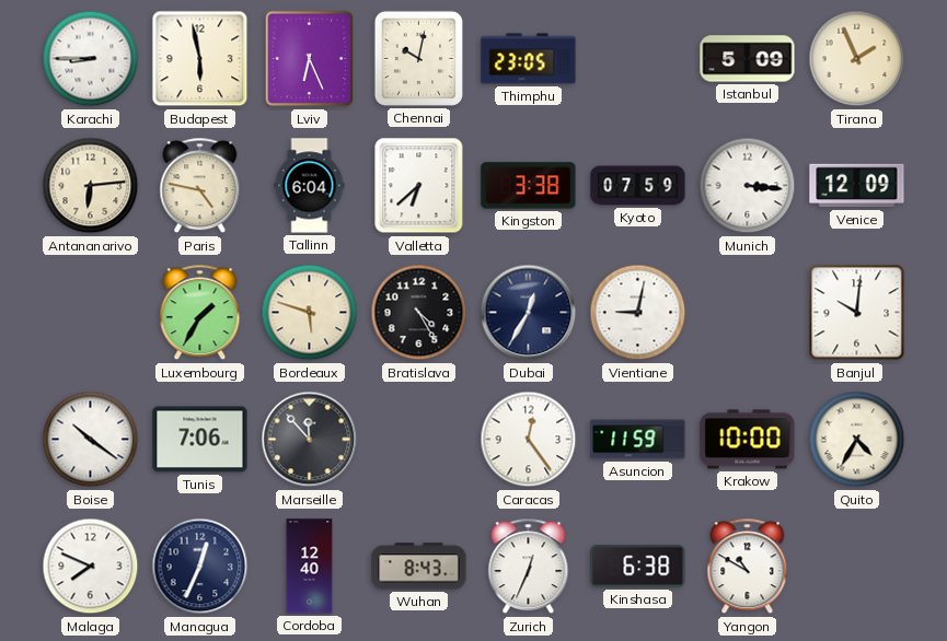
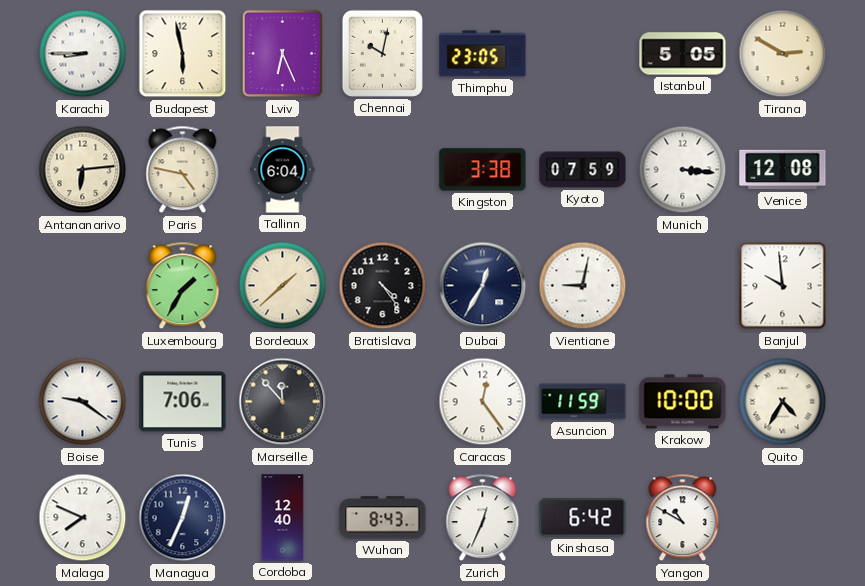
Istanbul: 5:09 -> 5:05
Tirana: 1:56 -> 2:50
Valletta: 6:38 -> none
Venice: 12:09 -> 12:08
Bordeaux: 5:48 -> 1:38
Bratislava: 4:25 -> 4:24
Banjul: 10:01 -> 9:59
Boise: 10:21 -> 9:21
Kinshasa: 6:38 -> 6:42
